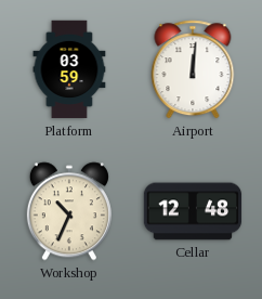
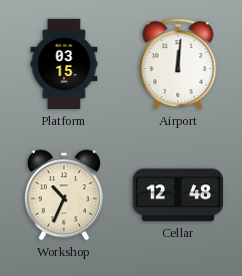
Platform: 03:59 -> 03:15
